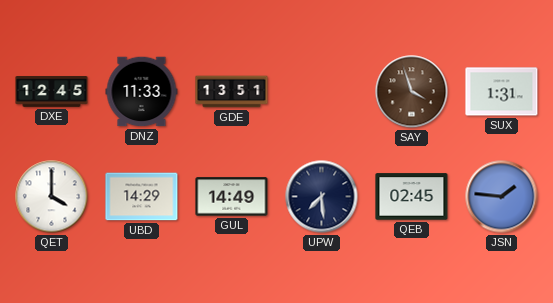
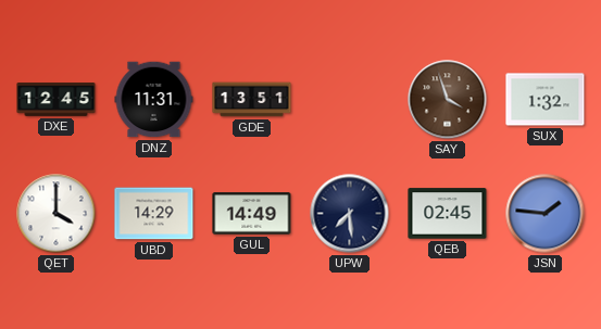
DNZ: 11:33 -> 11:31
SUX: 1:31 -> 1:32
